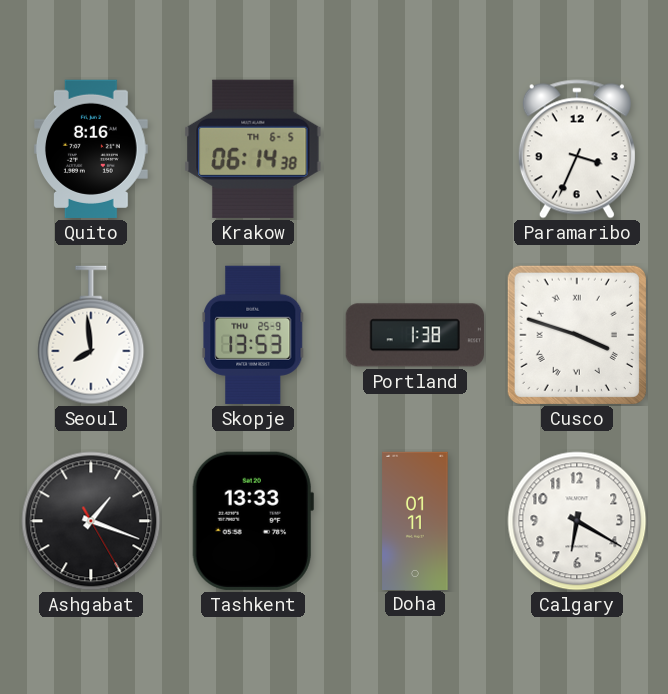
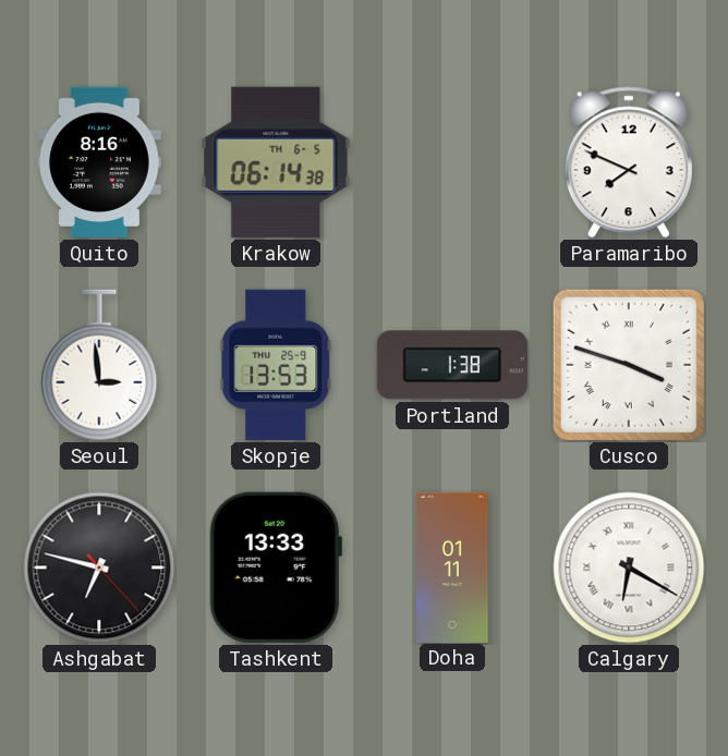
Paramaribo: 3:34 -> 7:49
Seoul: 7:59 -> 2:59
Ashgabat: 1:18 -> 6:47
Calgary numerals: Arabic -> Roman
